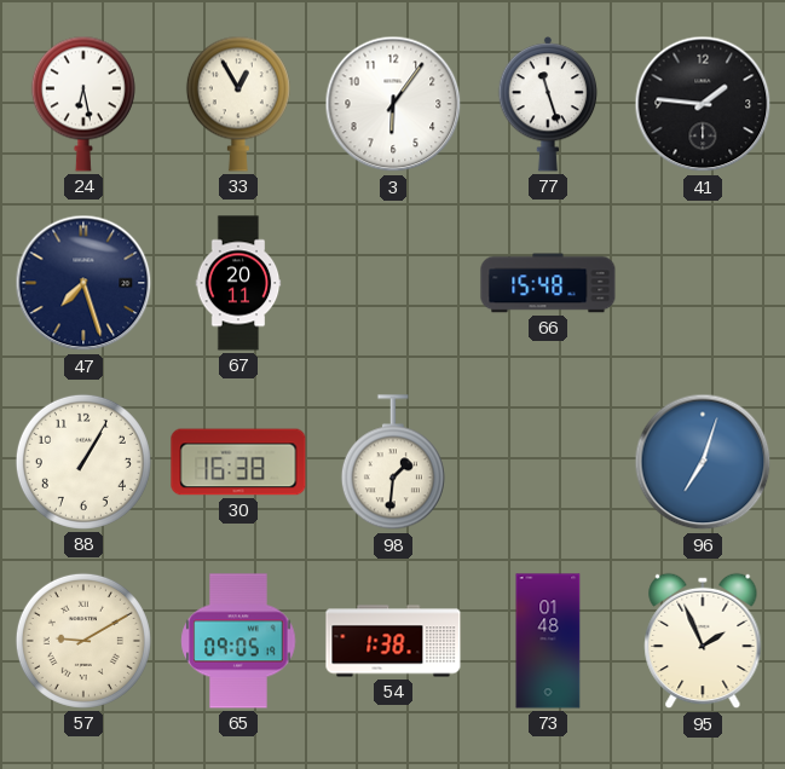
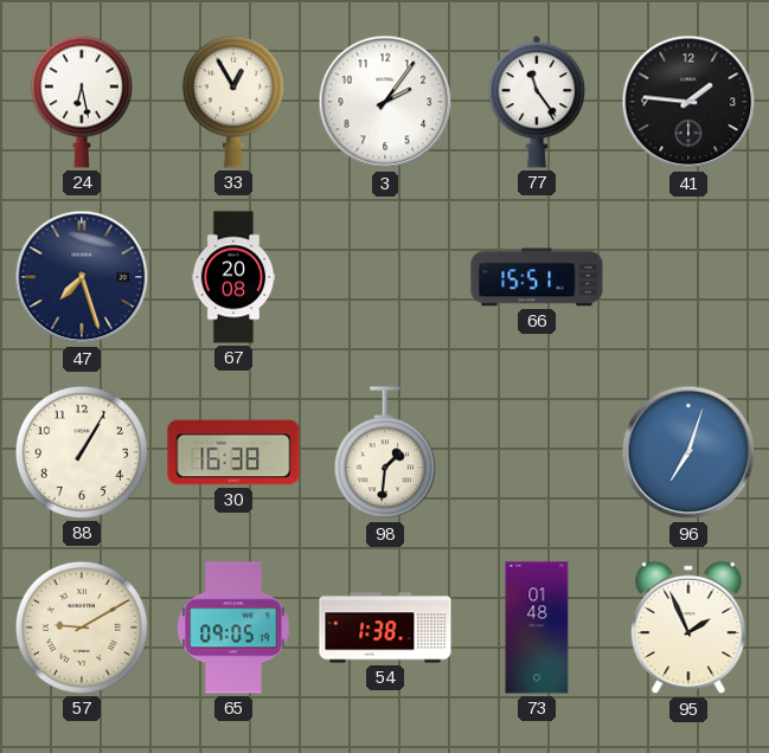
3: 6:06 -> 2:06
77: 11:27 -> 11:24
67: 20:11 -> 20:08
66: 15:48 -> 15:51
